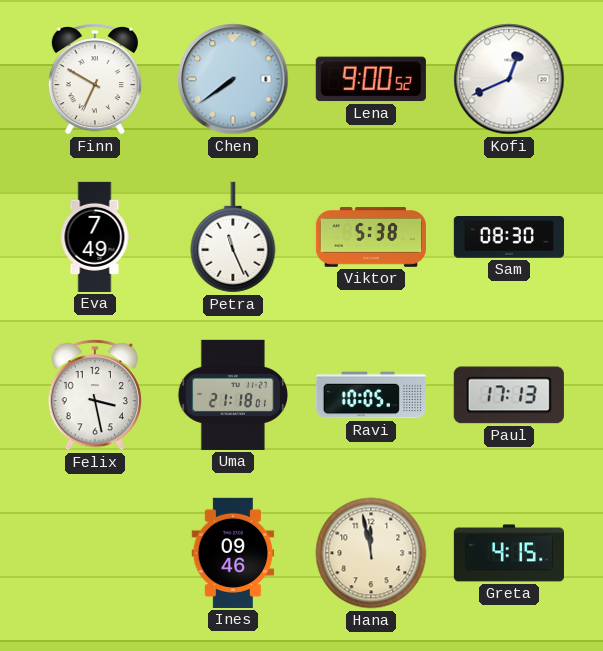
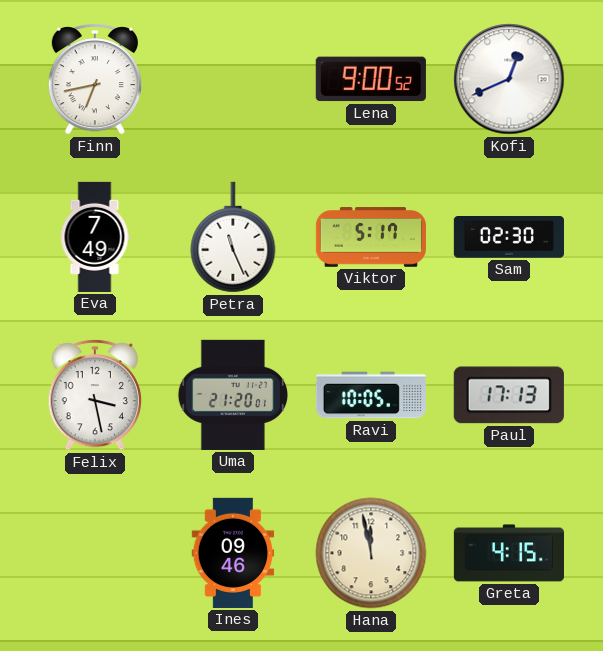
Finn: 6:50 -> 6:43
Chen: 7:39 -> none
Viktor: 5:38 -> 5:17
Sam: 08:30 -> 02:30
Uma: 21:18 -> 21:20
